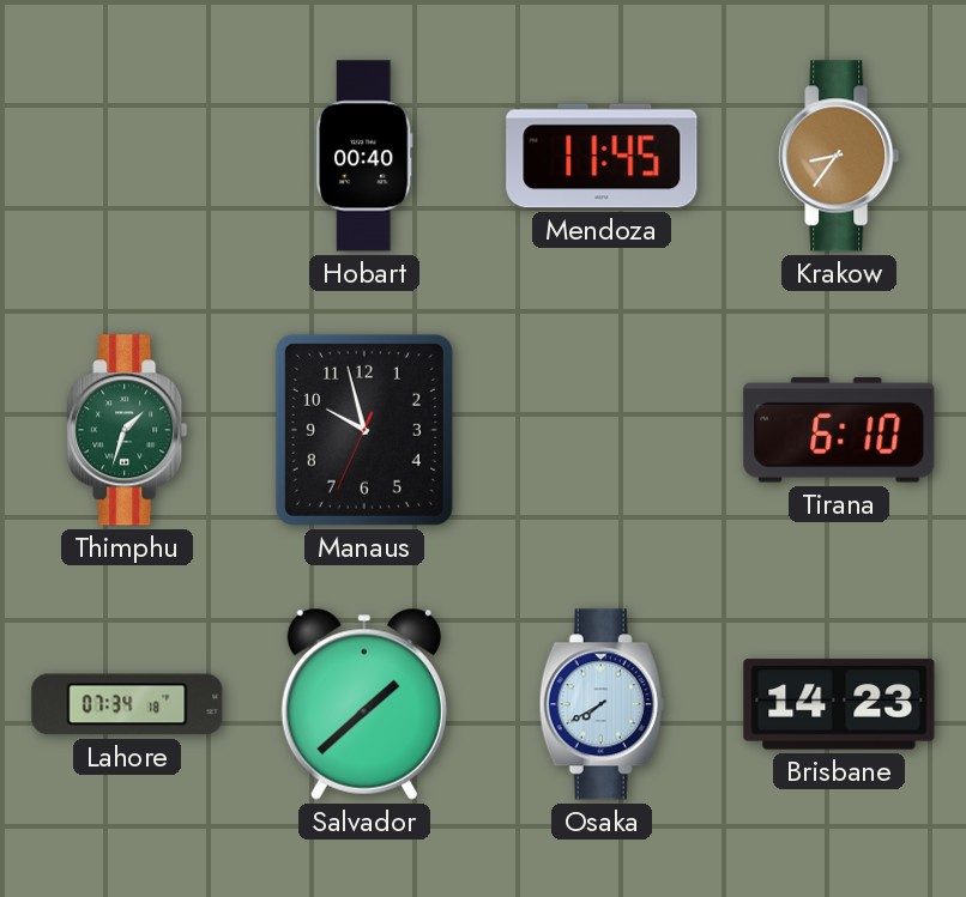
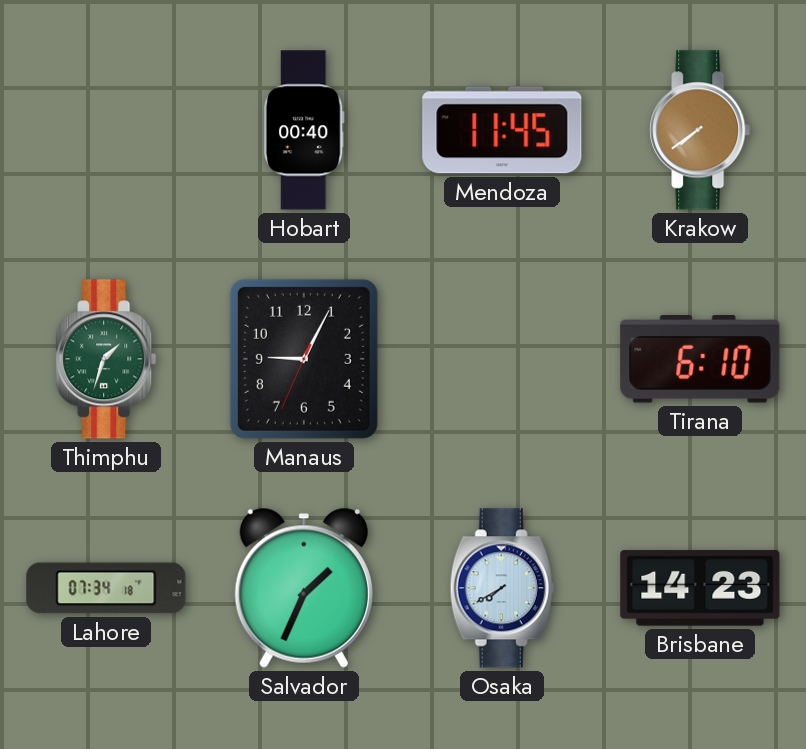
Krakow: 8:36 -> 7:39
Manaus: 9:57 -> 9:04
Salvador: 1:38 -> 1:34
